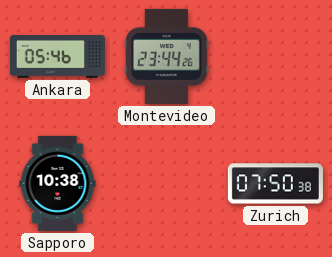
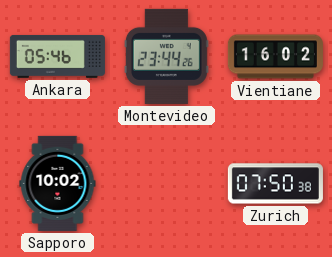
Vientiane: none -> 16:02
Sapporo: 10:38 -> 10:02
